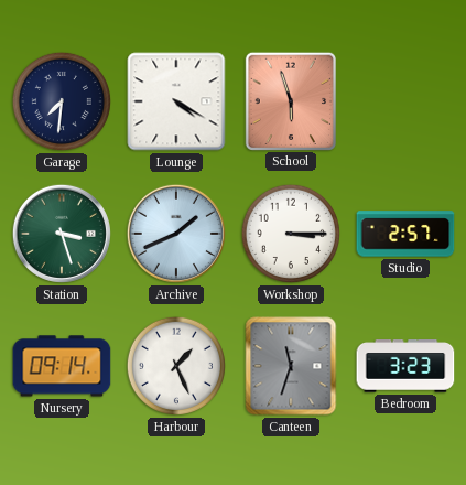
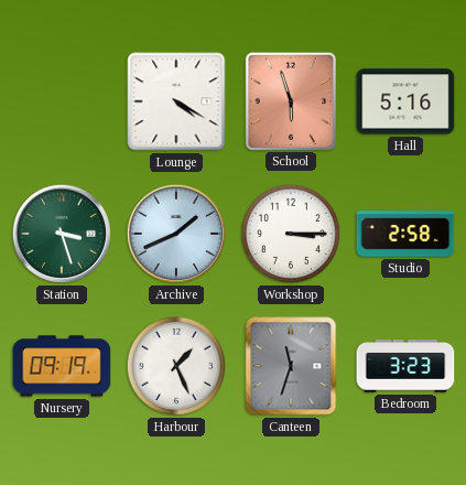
Garage: 7:31 -> none
Hall: none -> 5:16
Studio: 2:57 -> 2:58
Nursery: 09:14 -> 09:19
